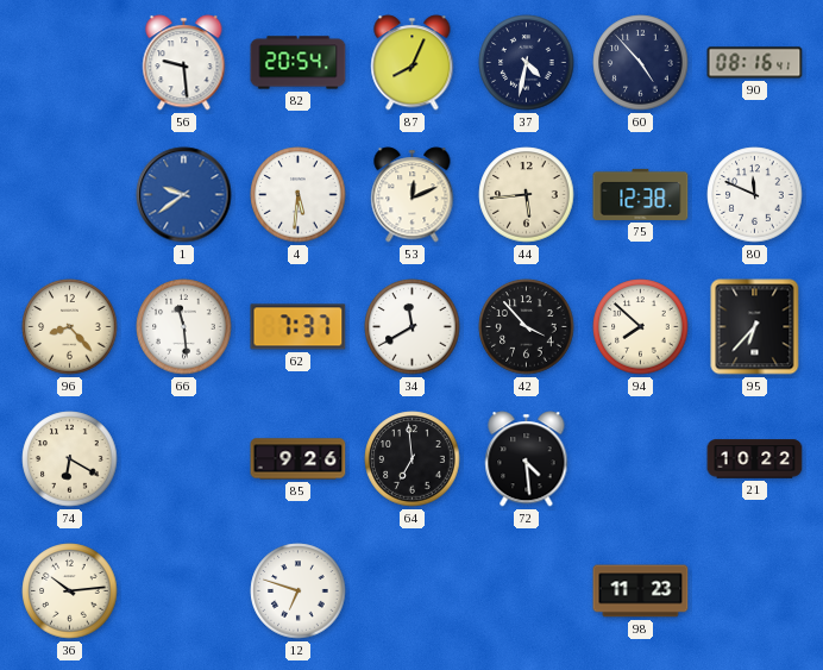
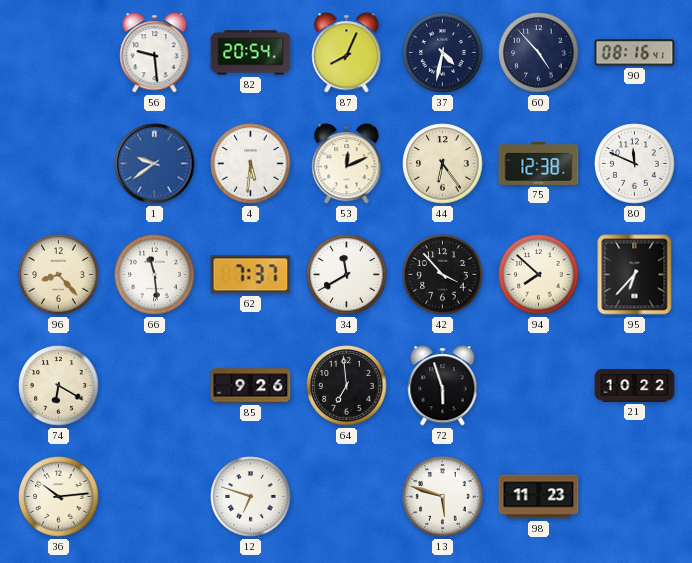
44: 5:44 -> 6:24
72: 4:29 -> 5:57
13: none -> 5:48
